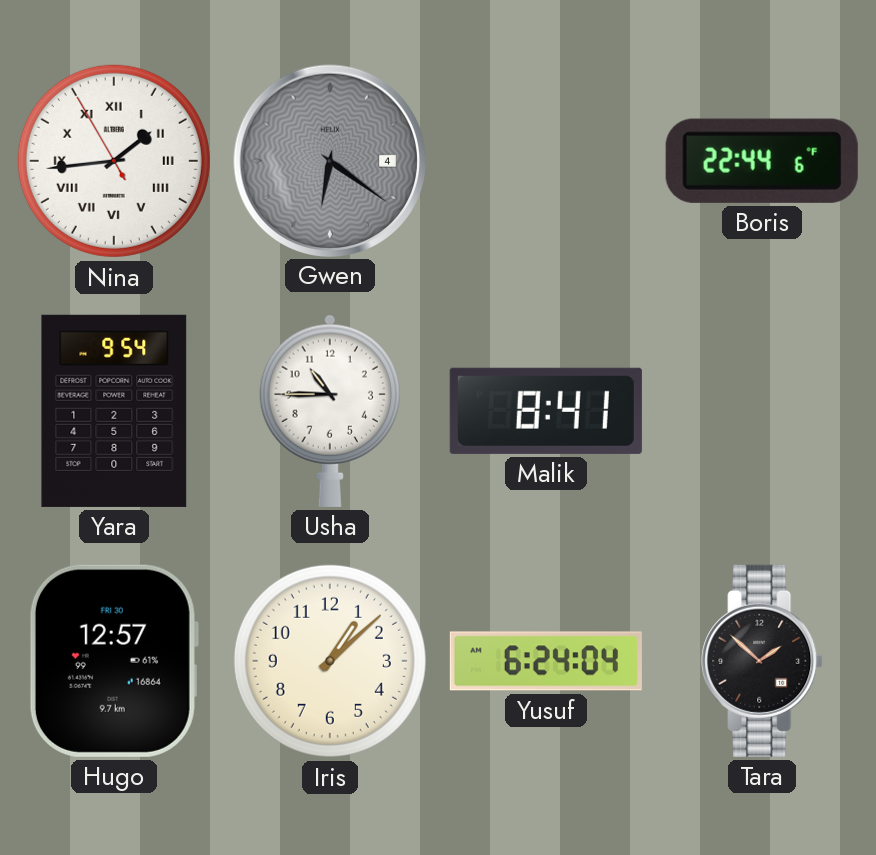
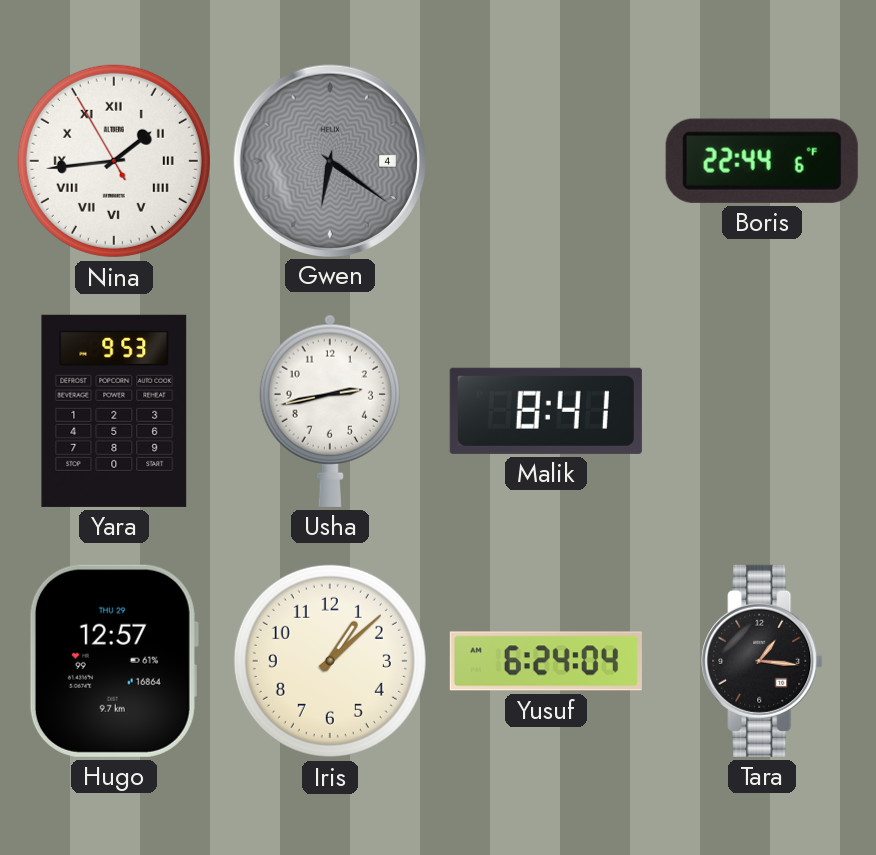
Yara: 9:54 -> 9:53
Usha: 10:45 -> 2:43
Hugo date: FRI 30 -> THU 29
Tara: 1:52 -> 1:16
